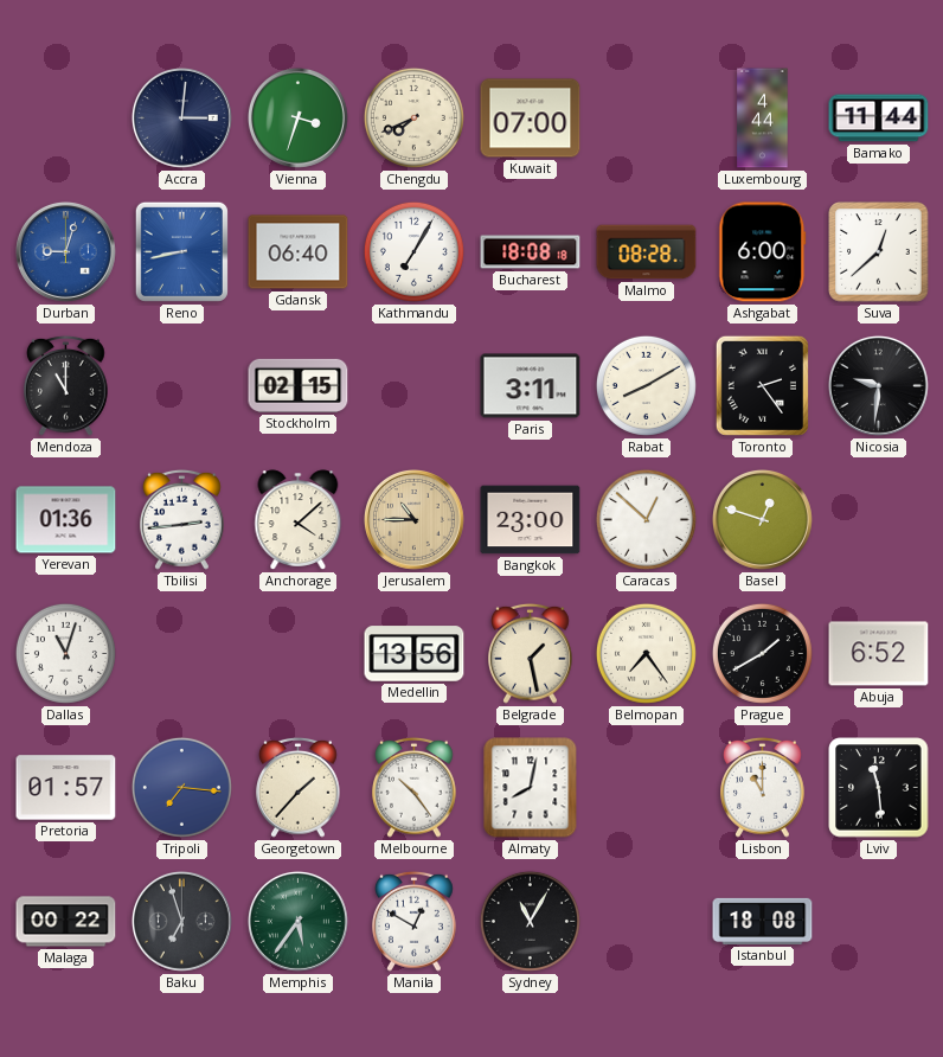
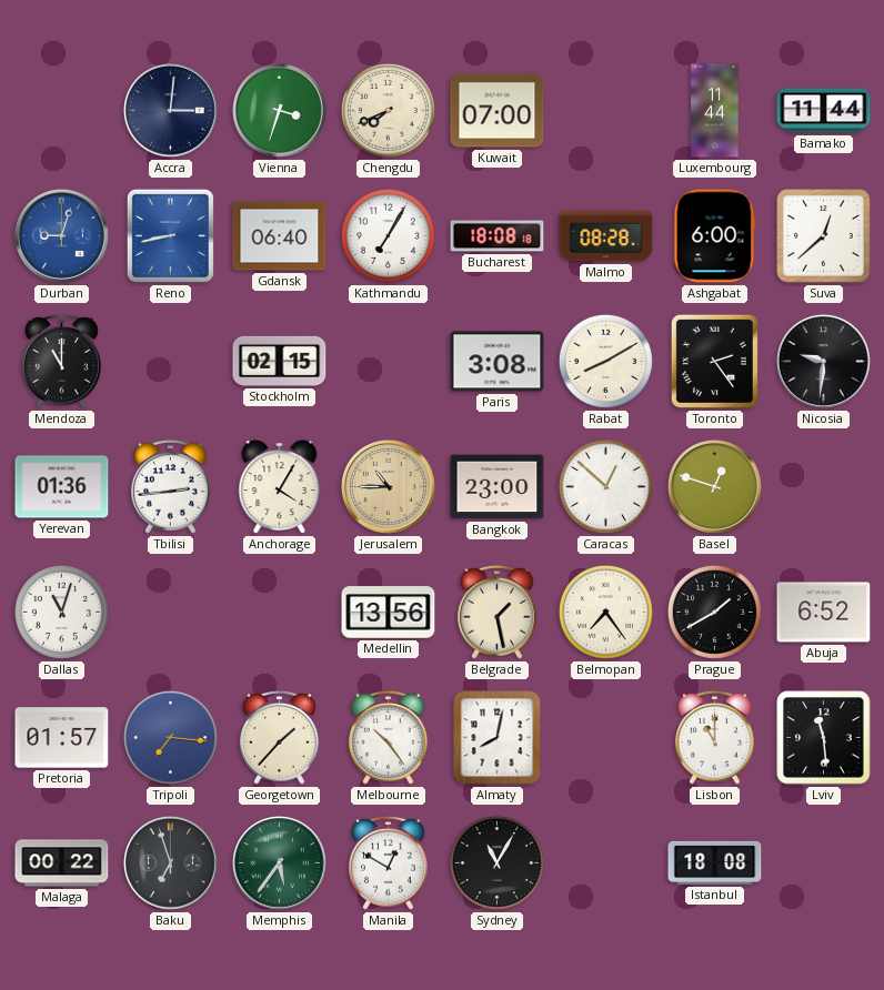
Luxembourg: 4:44 -> 11:44
Paris: 3:11 -> 3:08
Anchorage: 4:08 -> 4:05
